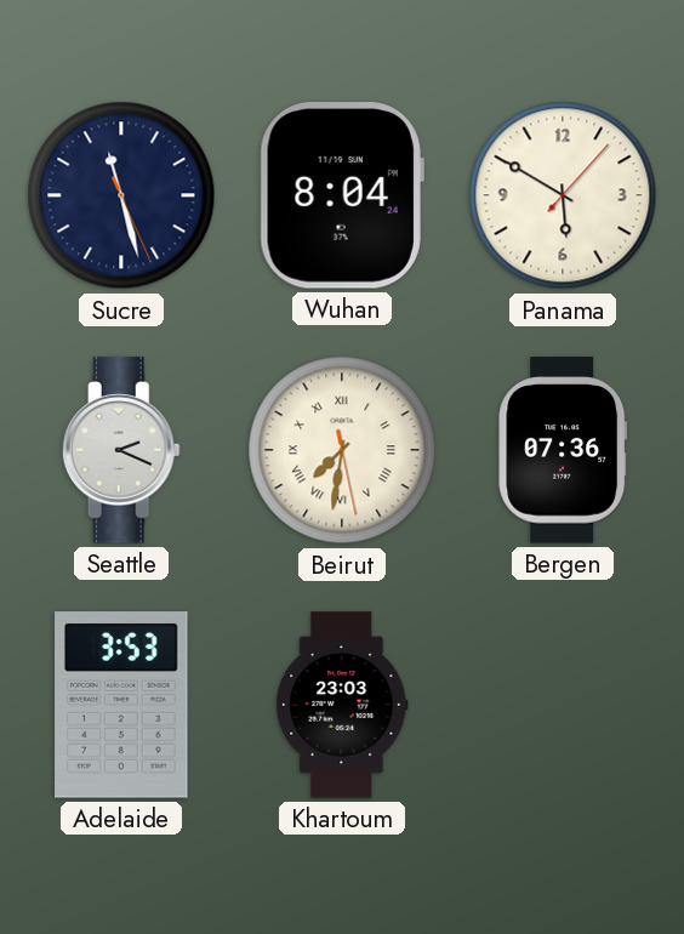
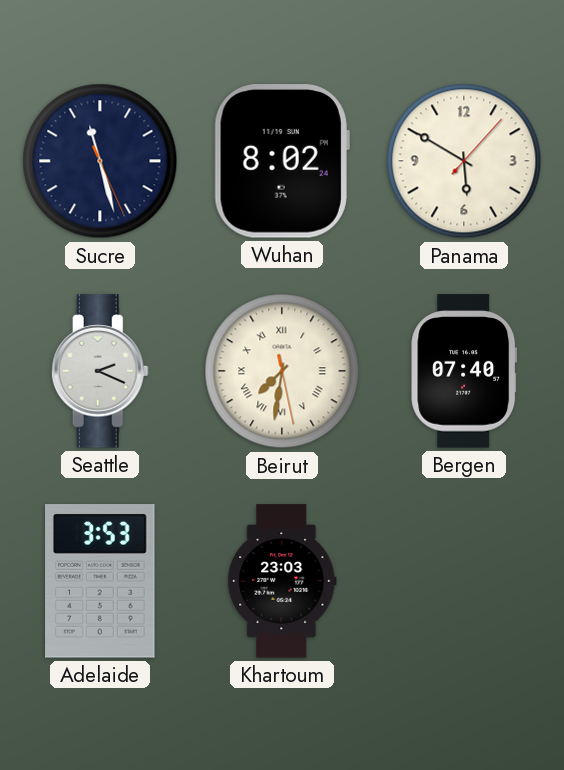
Wuhan: 8:04 -> 8:02
Bergen: 07:36 -> 07:40
